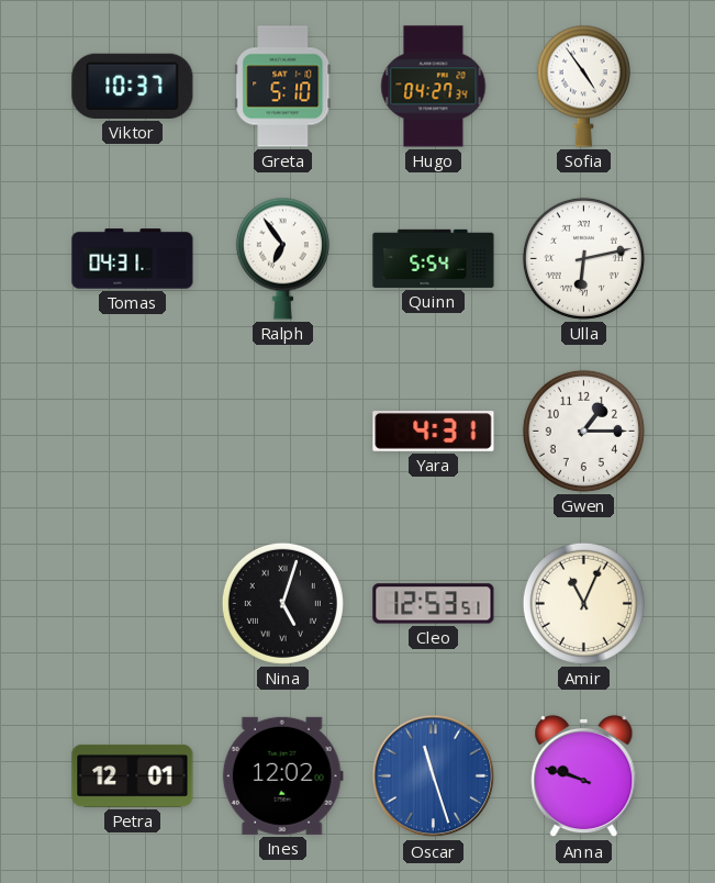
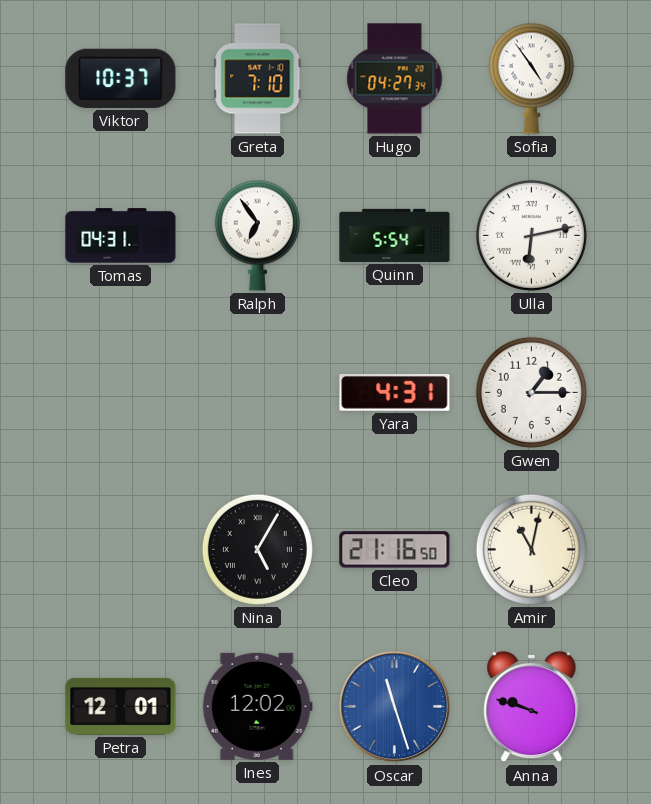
Greta: 5:10 -> 7:10
Nina: 5:03 -> 5:05
Cleo: 12:53 -> 21:16
Amir: 11:04 -> 11:02
